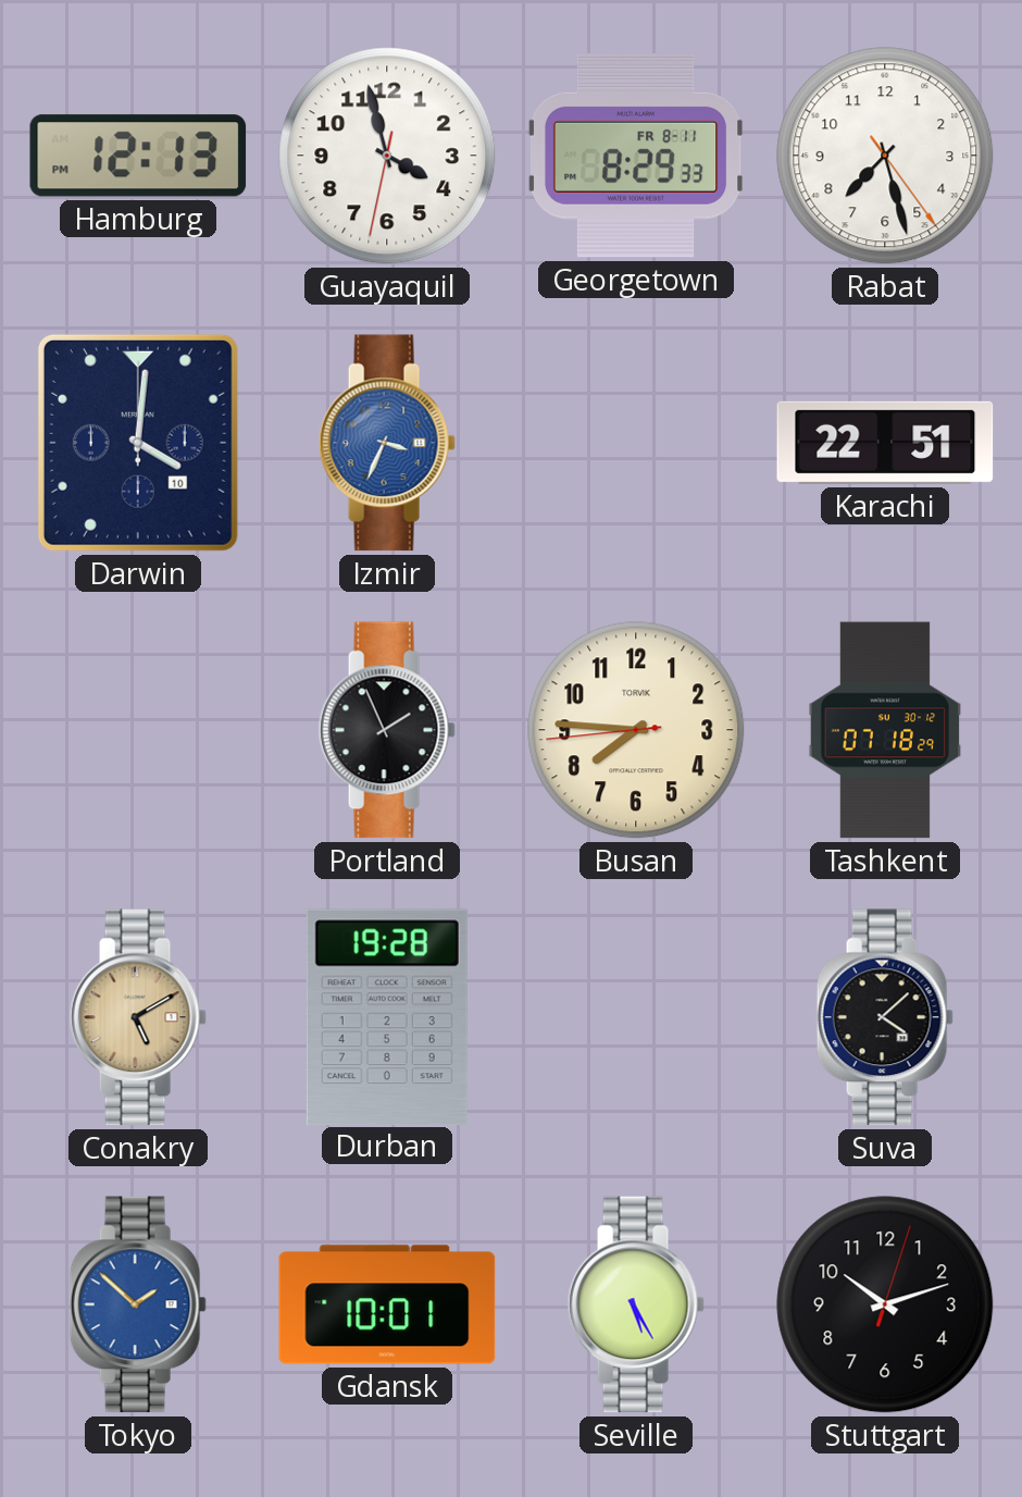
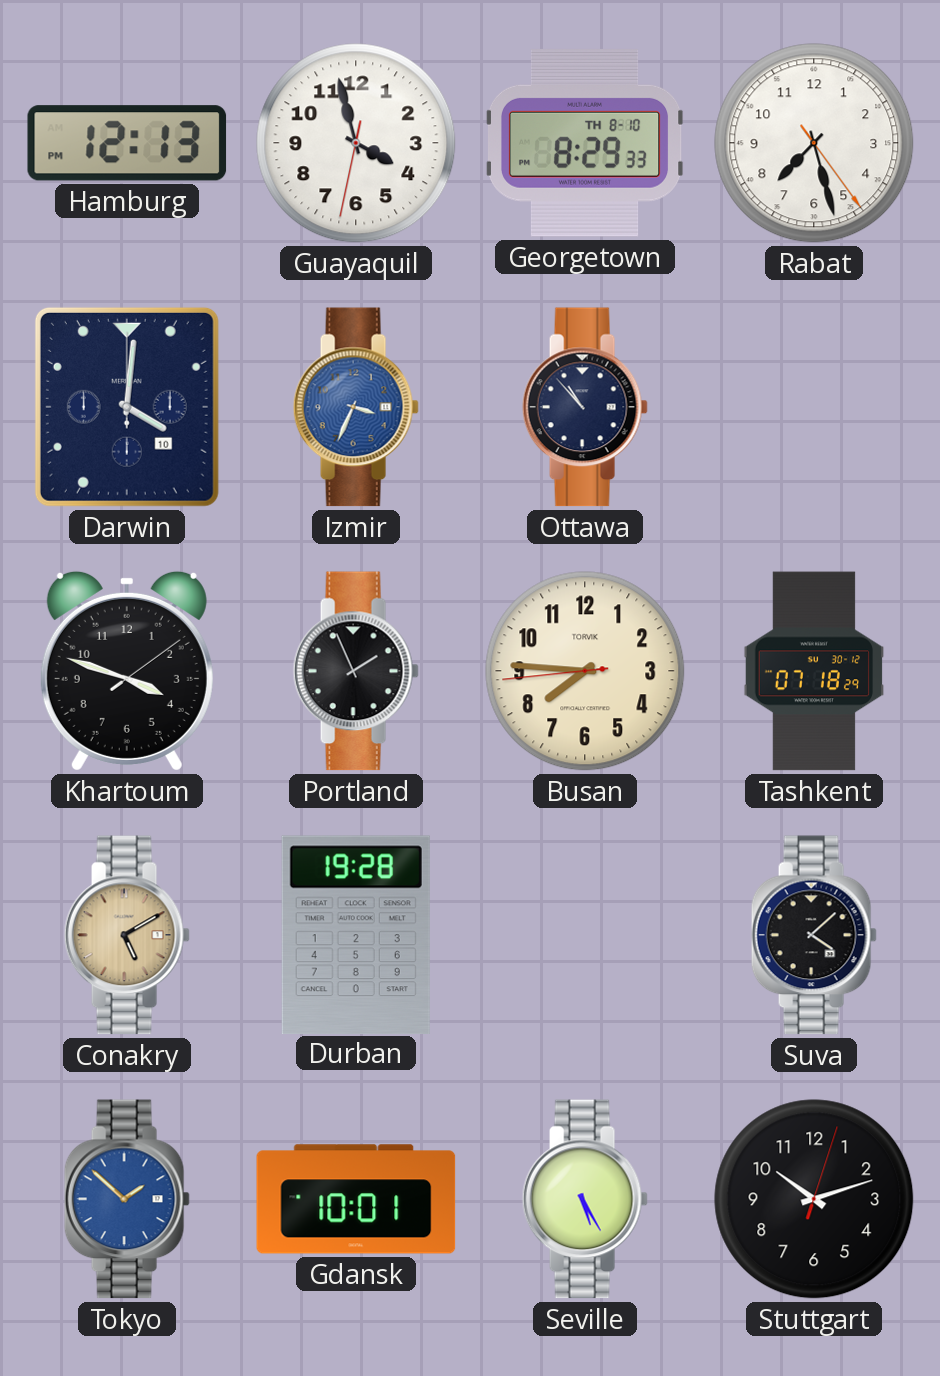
Georgetown date: FR 8-11 -> TH 8-10
Ottawa: none -> 10:53
Karachi: 22:51 -> none
Khartoum: none -> 3:48
